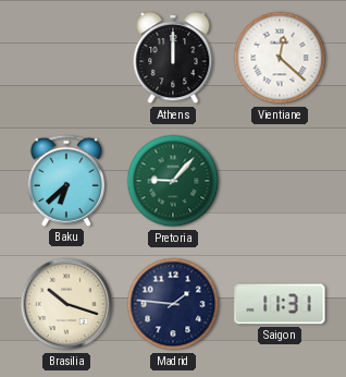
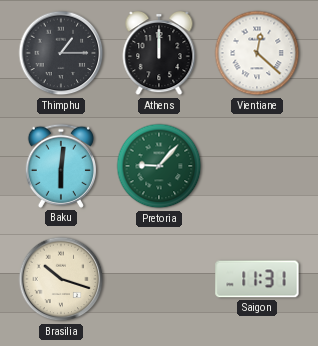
Thimphu: none -> 1:15
Baku: 6:38 -> 6:01
Madrid: 1:46 -> none
